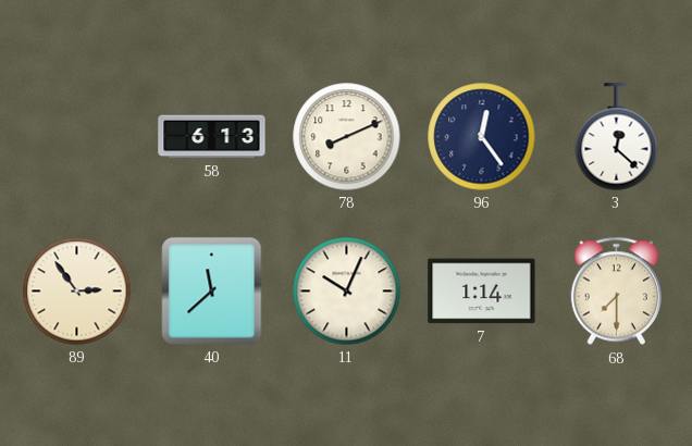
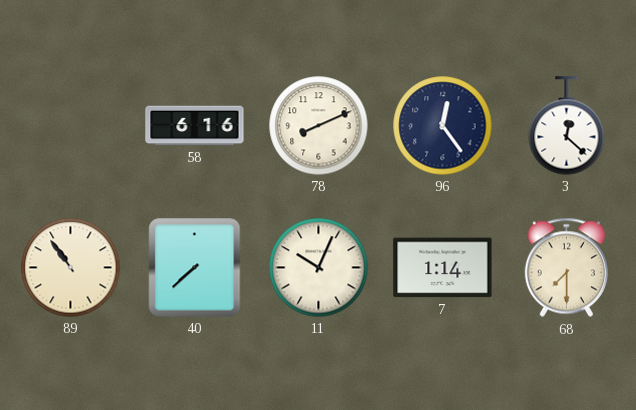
58: 6:13 -> 6:16
89: 2:54 -> 10:54
40: 11:38 -> 7:38
